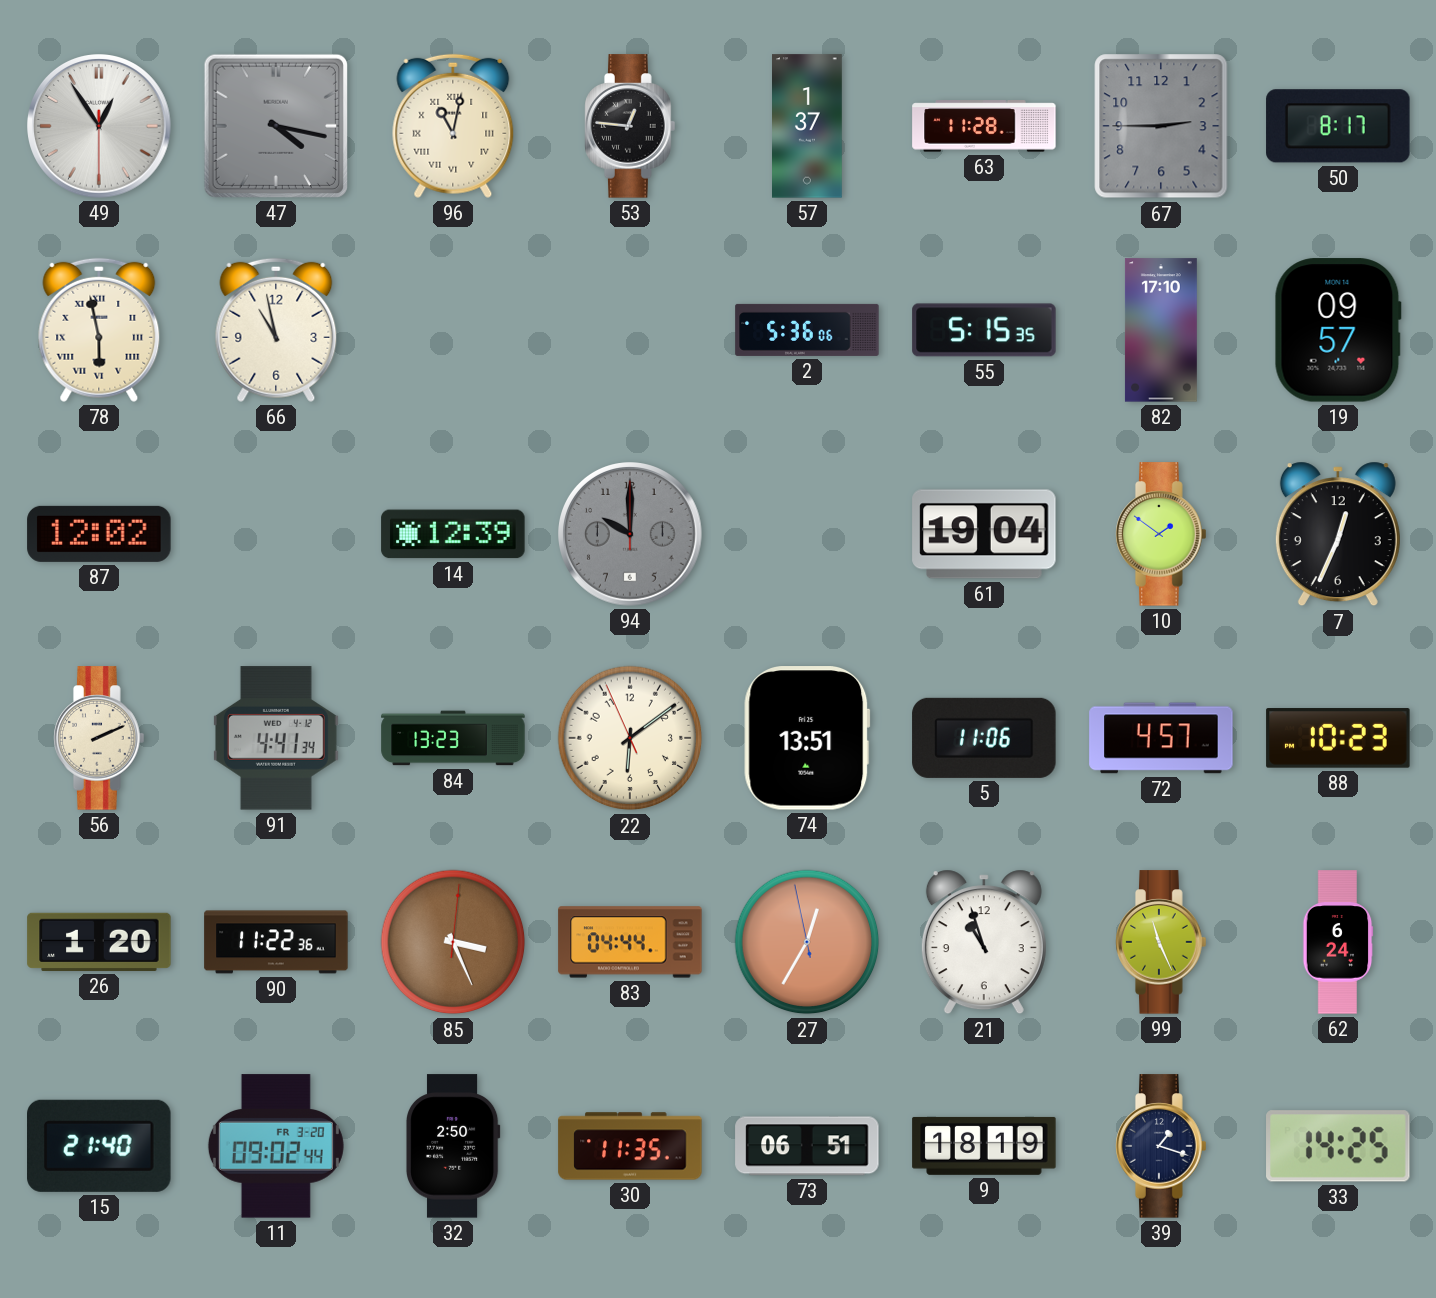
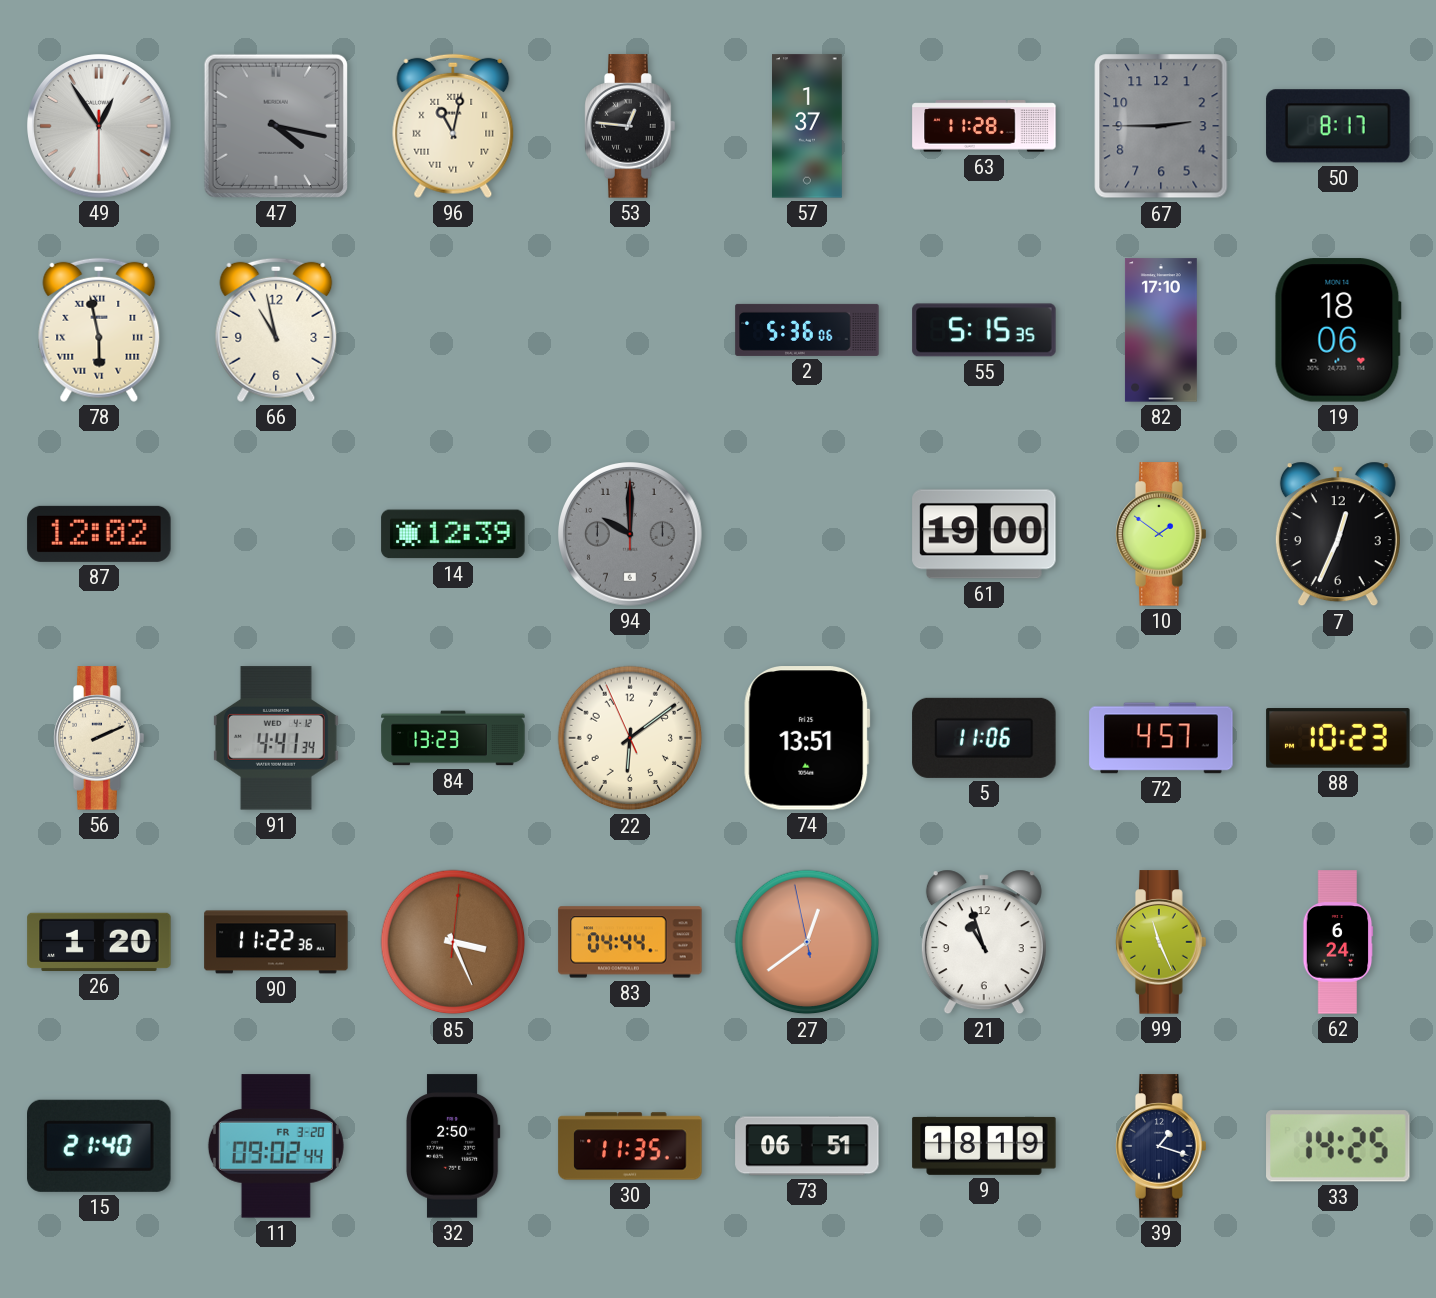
19: 09:57 -> 18:06
61: 19:04 -> 19:00
27: 12:34 -> 12:38
